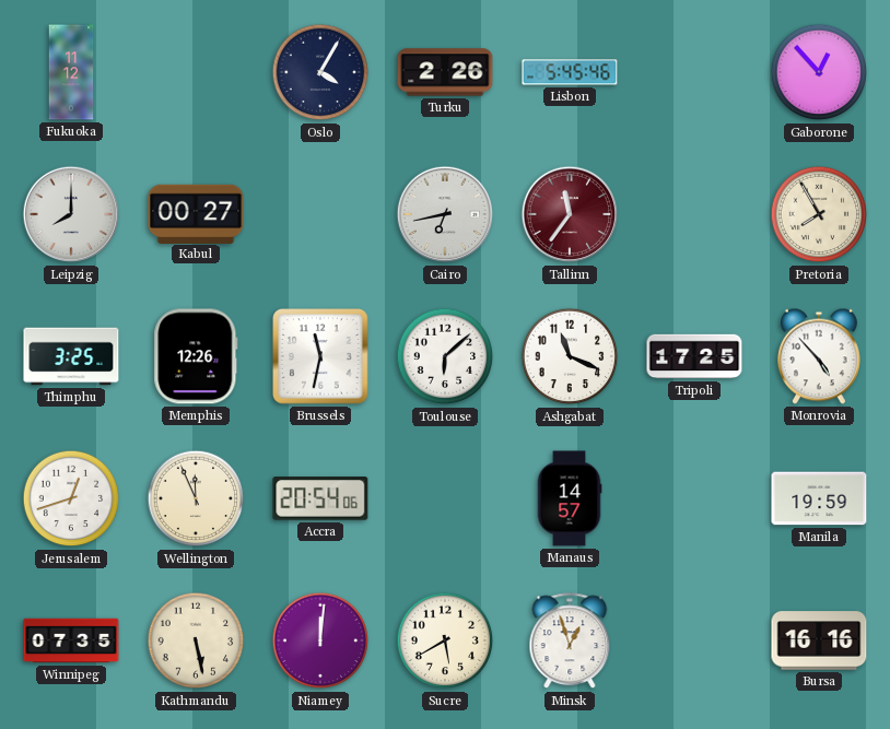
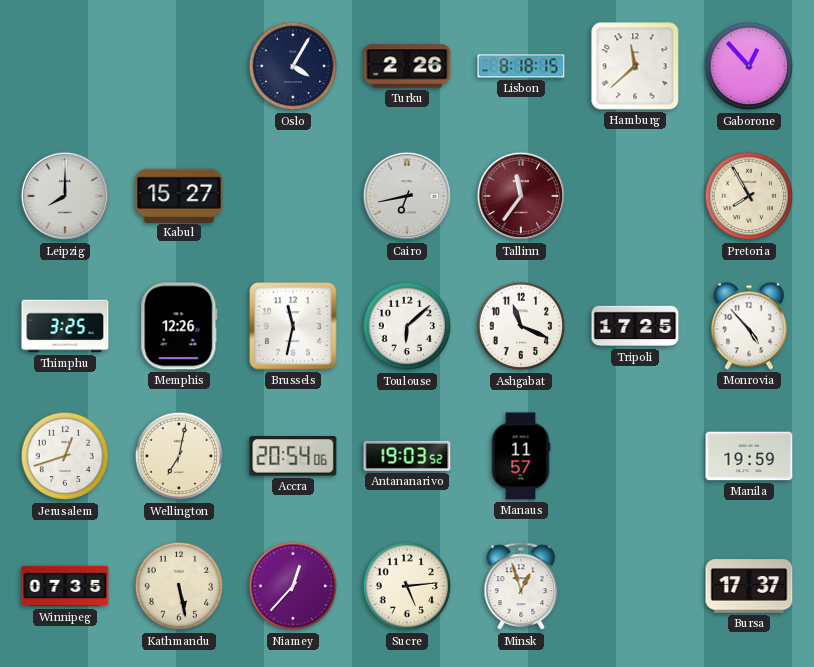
Fukuoka: 11:12 -> none
Lisbon: 5:45 -> 8:18
Hamburg: none -> 11:38
Kabul: 00:27 -> 15:27
Wellington: 11:56 -> 7:02
Antananarivo: none -> 19:03
Manaus: 14:57 -> 11:57
Niamey: 12:01 -> 12:37
Sucre: 5:40 -> 5:14
Bursa: 16:16 -> 17:37
